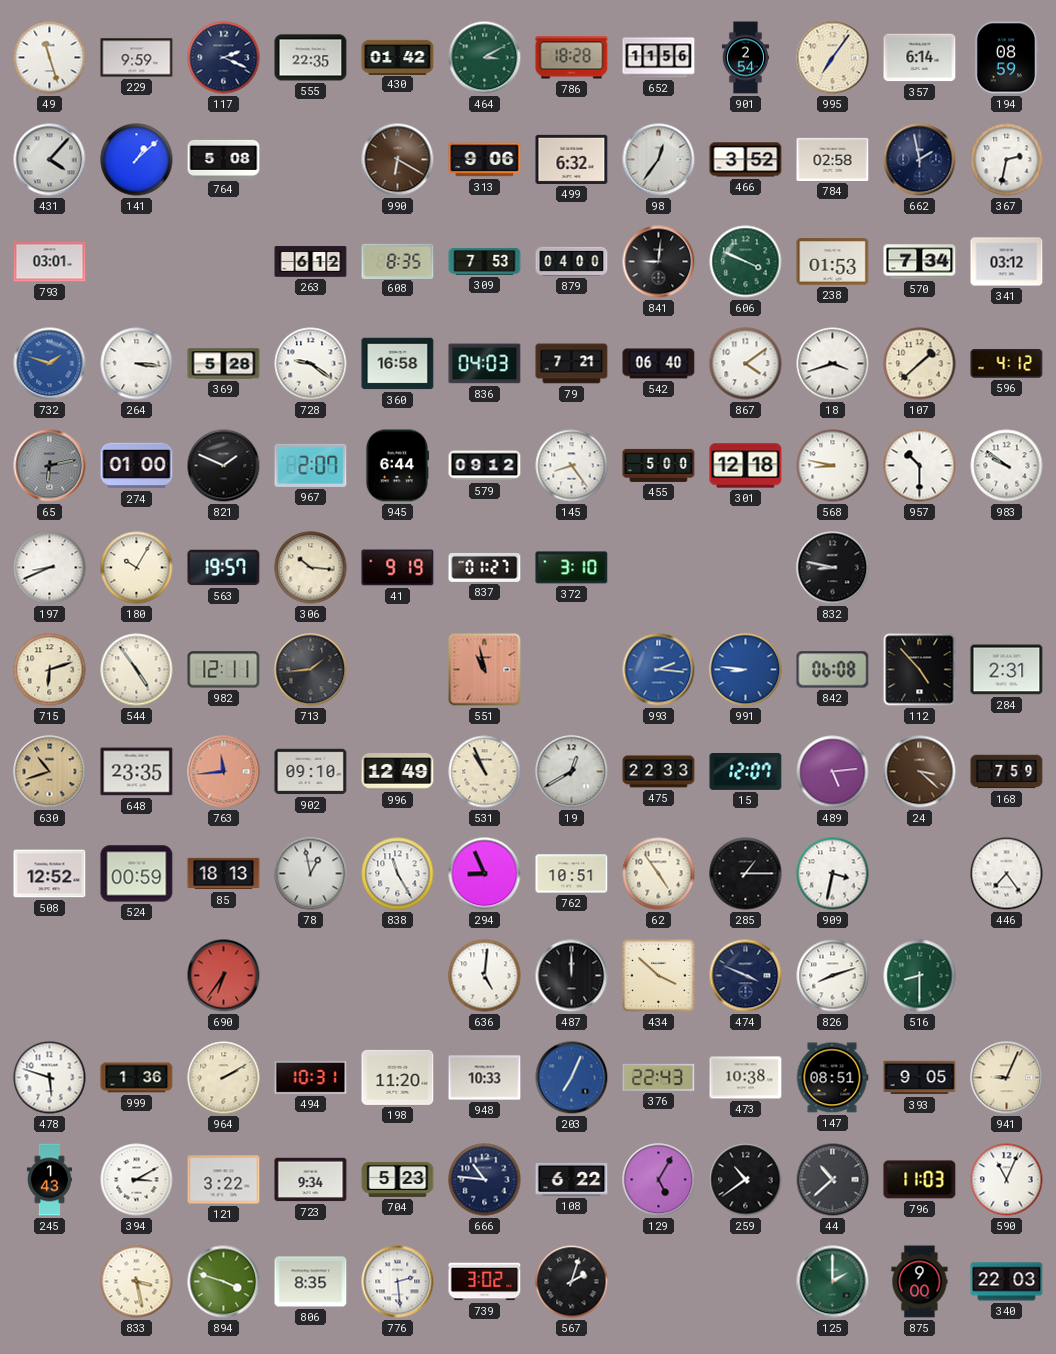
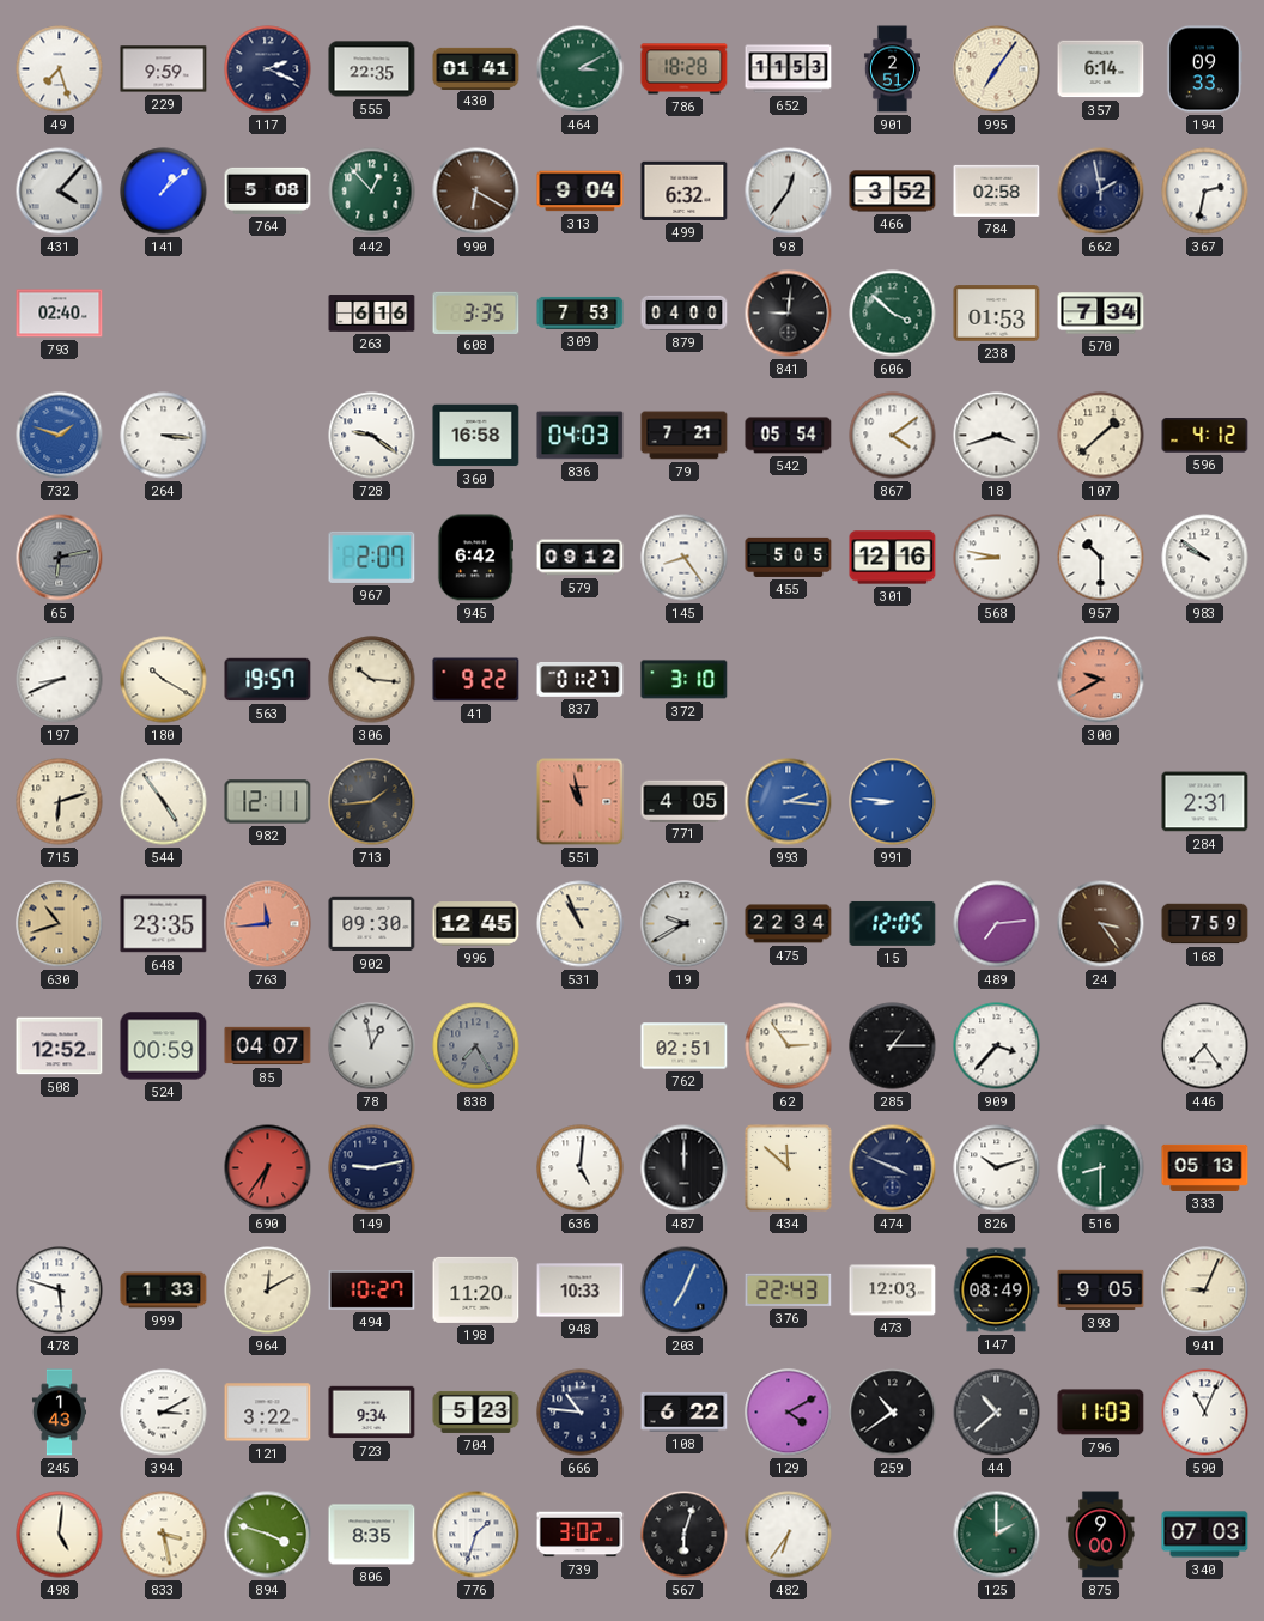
49: 11:27 -> 7:27
430: 01:42 -> 01:41
652: 11:56 -> 11:53
901: 2:54 -> 2:51
194: 08:59 -> 09:33
442: none -> 12:53
313: 9:06 -> 9:04
793: 03:01 -> 02:40
263: 6:12 -> 6:16
608: 8:35 -> 3:35
606: 3:49 -> 3:52
341: 03:12 -> none
369: 5:28 -> none
542: 06:40 -> 05:54
274: 01:00 -> none
821: 1:49 -> none
945: 6:44 -> 6:42
455: 5:00 -> 5:05
301: 12:18 -> 12:16
180: 10:05 -> 10:20
41: 9:19 -> 9:22
832: 8:47 -> none
300: none -> 9:40
771: none -> 4:05
842: 06:08 -> none
112: 4:53 -> none
902: 09:10 -> 09:30
996: 12:49 -> 12:45
19: 12:40 -> 9:40
475: 22:33 -> 22:34
15: 12:07 -> 12:05
489: 5:14 -> 7:14
24: 3:22 -> 3:24
85: 18:13 -> 04:07
838: 11:25 -> 7:25
838 dial: white -> grey
294: 8:56 -> none
762: 10:51 -> 02:51
62: 4:54 -> 2:54
909: 3:32 -> 3:37
149: none -> 9:13
434: 3:52 -> 11:52
826: 8:12 -> 10:12
333: none -> 05:13
999: 1:36 -> 1:33
964: 2:10 -> 12:10
494: 10:31 -> 10:27
473: 10:38 -> 12:03
147: 08:51 -> 08:49
129: 5:05 -> 4:10
498: none -> 5:01
776: 2:29 -> 1:33
567: 2:03 -> 6:03
482: none -> 6:36
340: 22:03 -> 07:03
